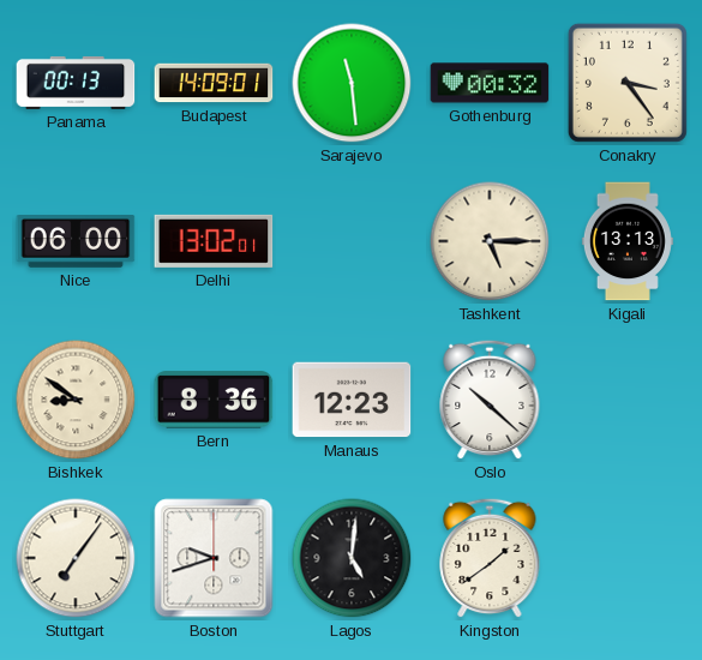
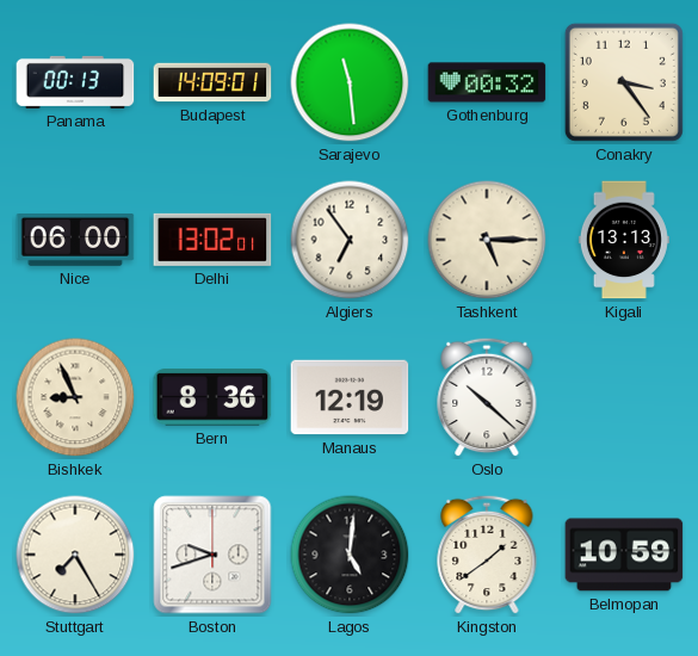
Algiers: none -> 6:54
Bishkek: 8:51 -> 8:56
Manaus: 12:23 -> 12:19
Stuttgart: 7:06 -> 7:25
Belmopan: none -> 10:59
